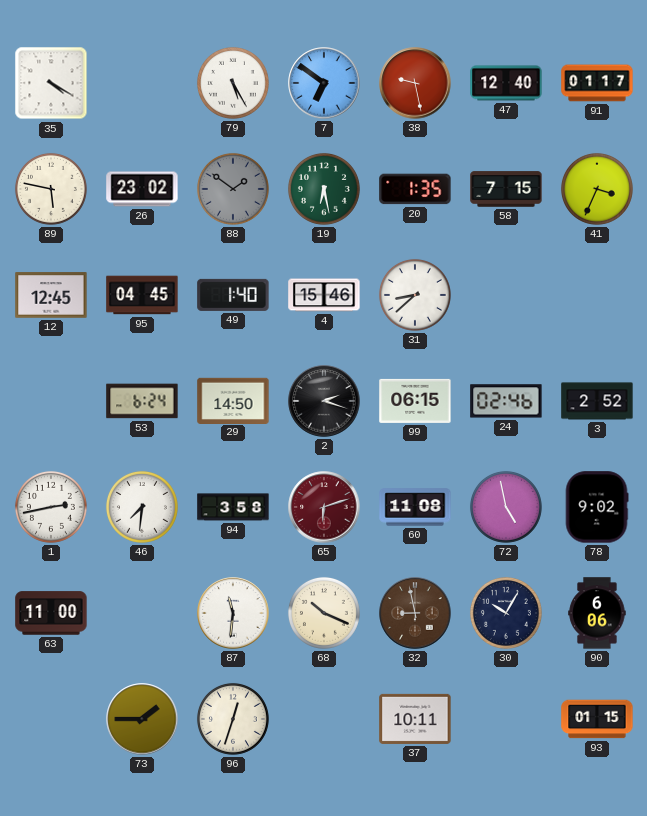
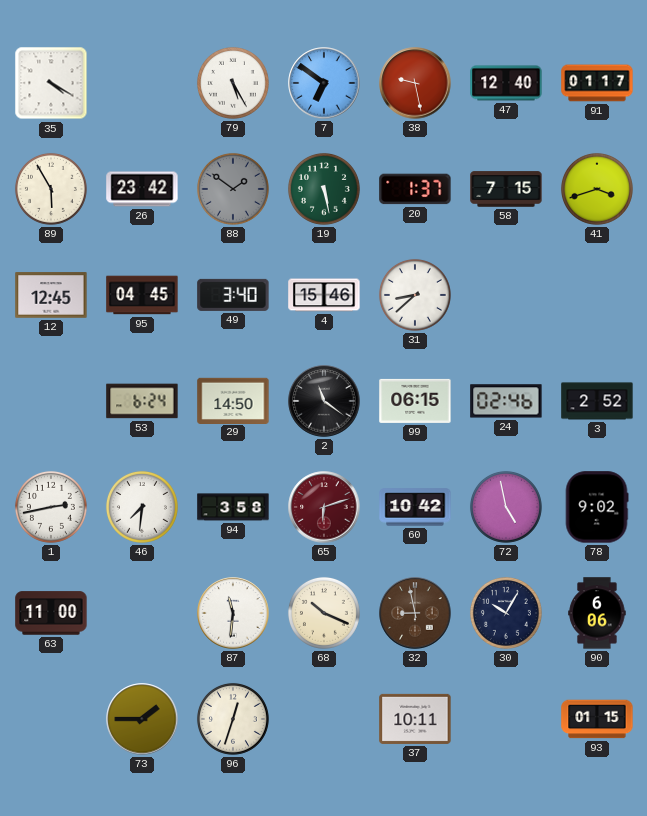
89: 5:47 -> 5:55
26: 23:02 -> 23:42
19: 6:28 -> 5:28
20: 1:35 -> 1:37
41: 3:34 -> 3:42
49: 1:40 -> 3:40
2: 2:18 -> 11:21
60: 11:08 -> 10:42
